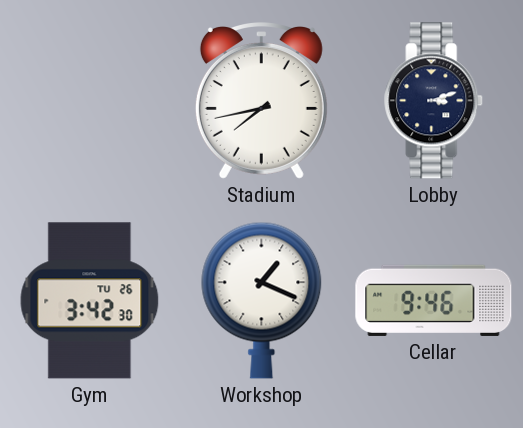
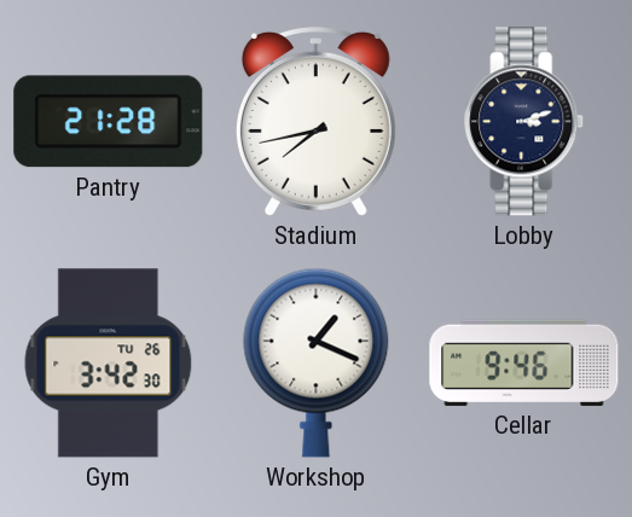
Pantry: none -> 21:28
